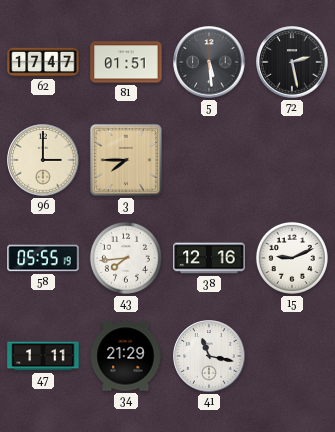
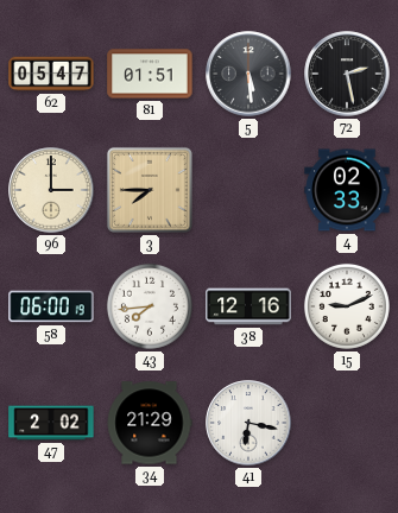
62: 17:47 -> 05:47
4: none -> 02:33
58: 05:55 -> 06:00
47: 1:11 -> 2:02
41: 11:17 -> 6:17
